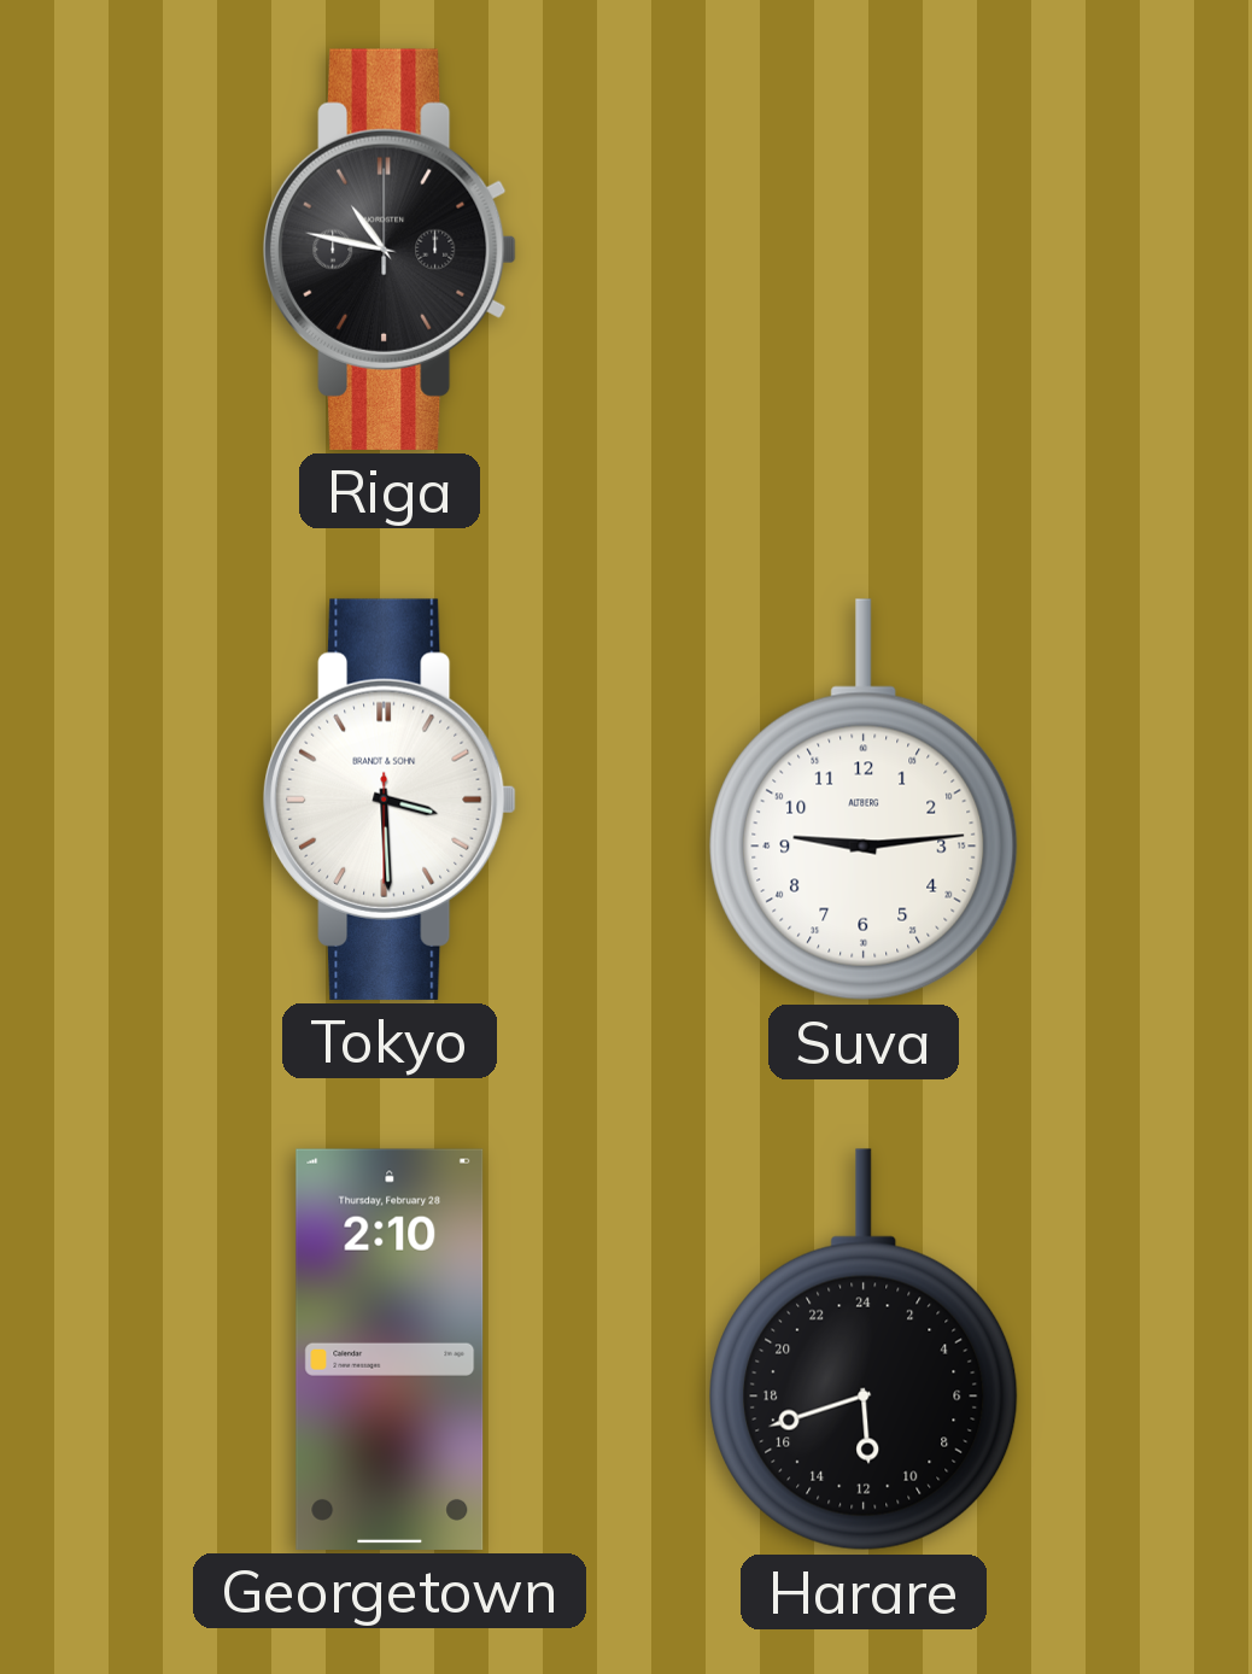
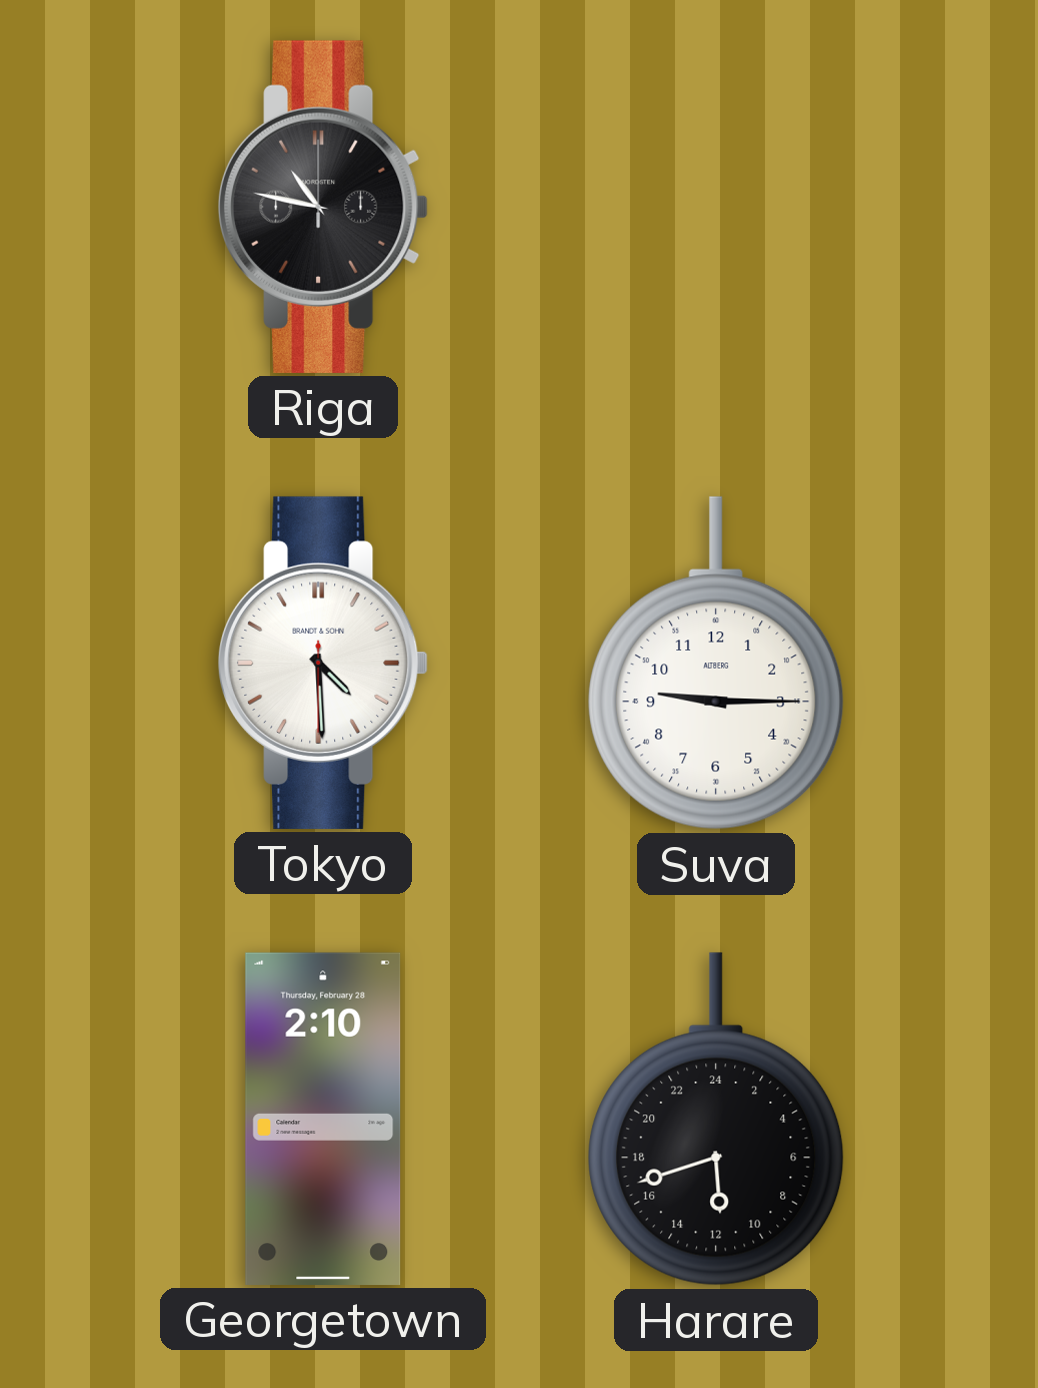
Tokyo: 3:29 -> 4:29
Suva: 9:14 -> 9:15
